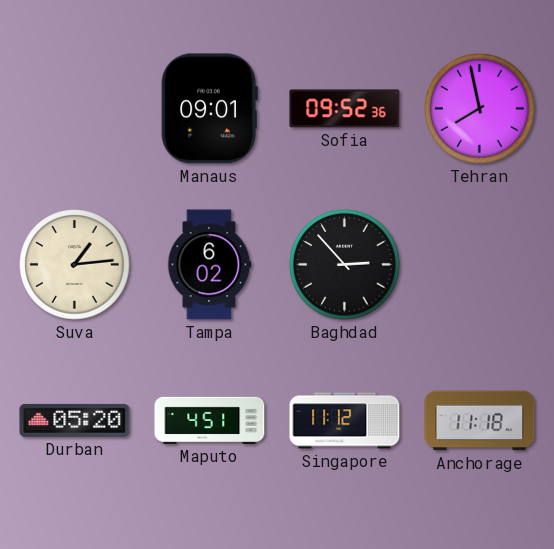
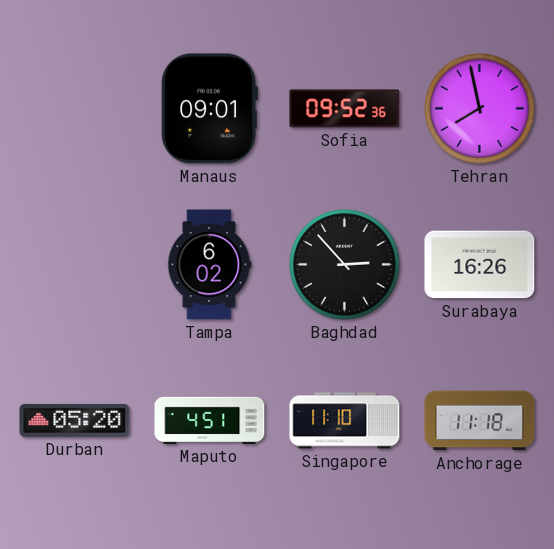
Suva: 1:14 -> none
Surabaya: none -> 16:26
Singapore: 11:12 -> 11:10
